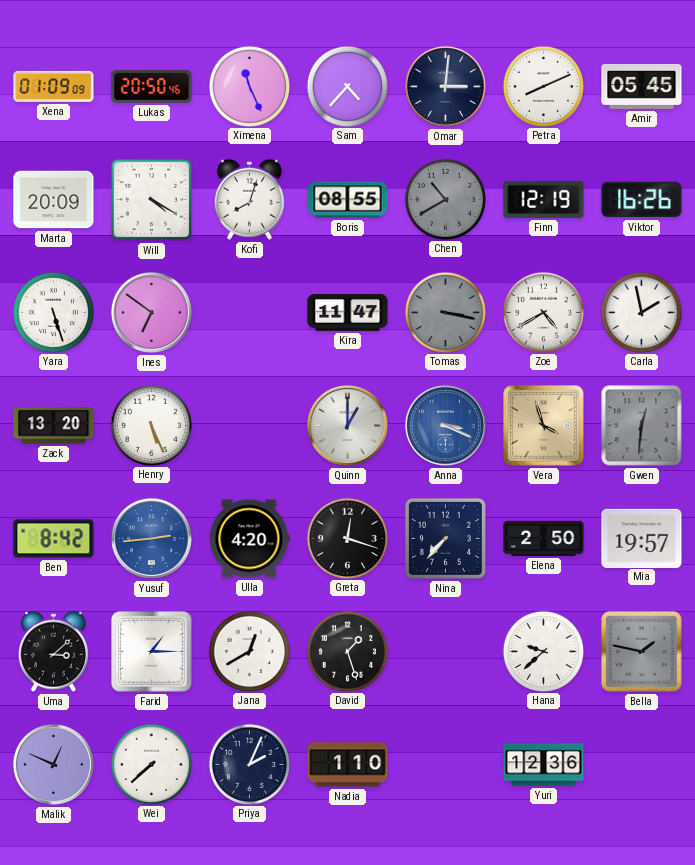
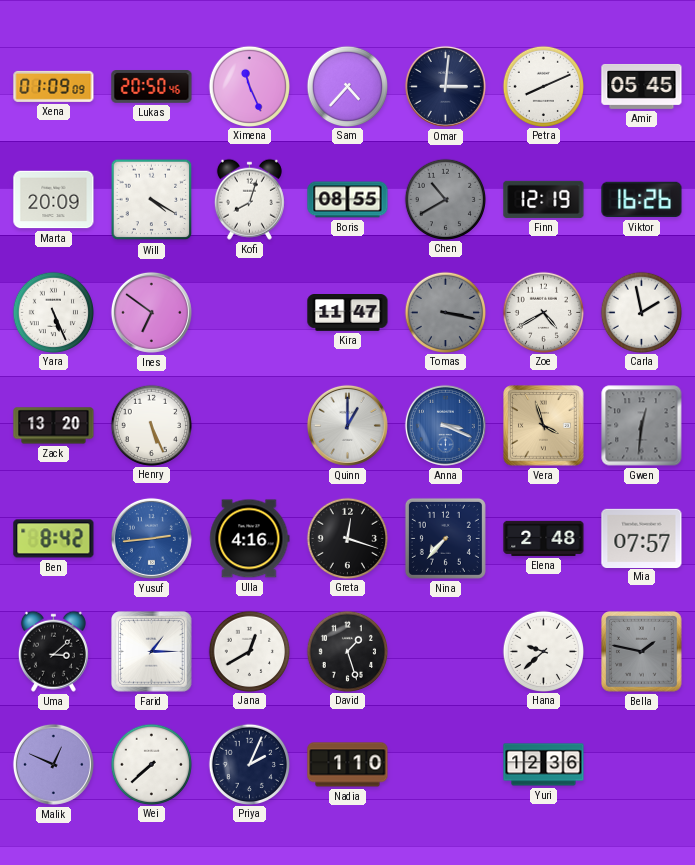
Yara: 5:27 -> 5:26
Ulla: 4:20 -> 4:16
Elena: 2:50 -> 2:48
Mia: 19:57 -> 07:57
